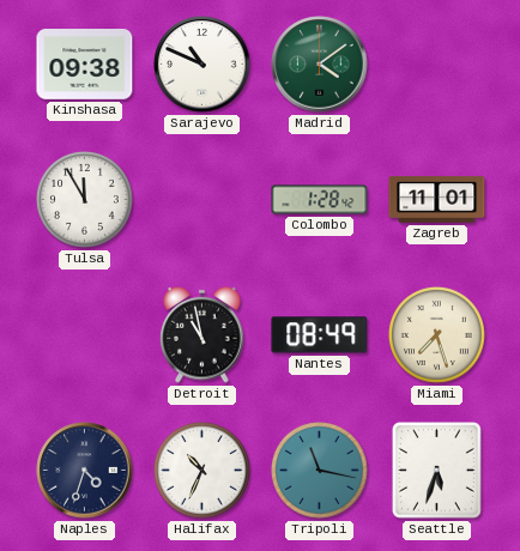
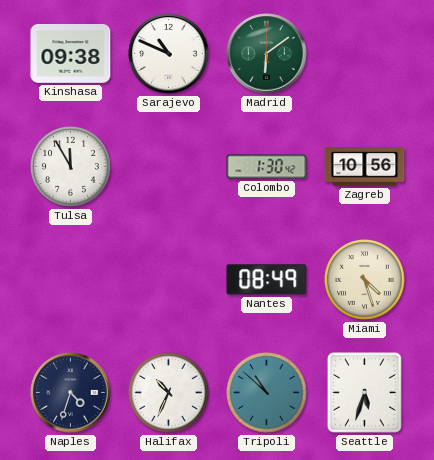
Madrid: 4:09 -> 6:09
Colombo: 1:28 -> 1:30
Zagreb: 11:01 -> 10:56
Detroit: 10:58 -> none
Miami: 7:27 -> 4:27
Tripoli: 11:17 -> 10:52
